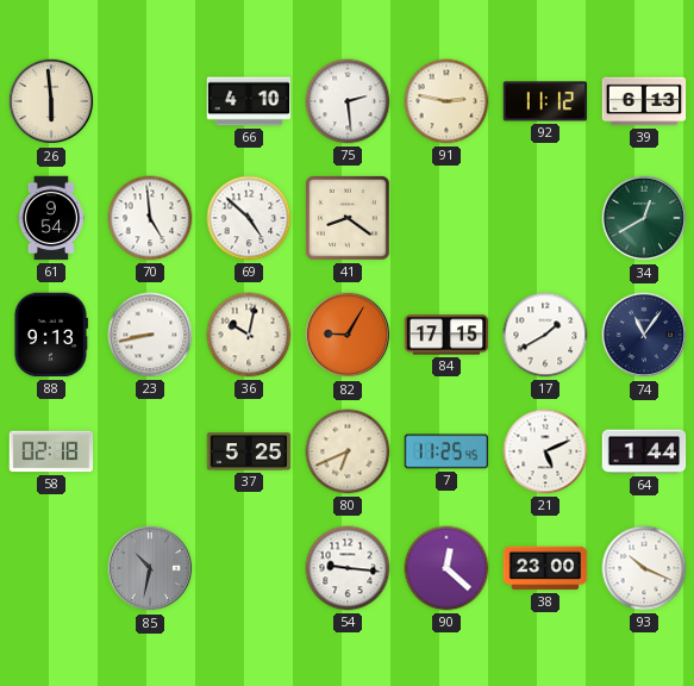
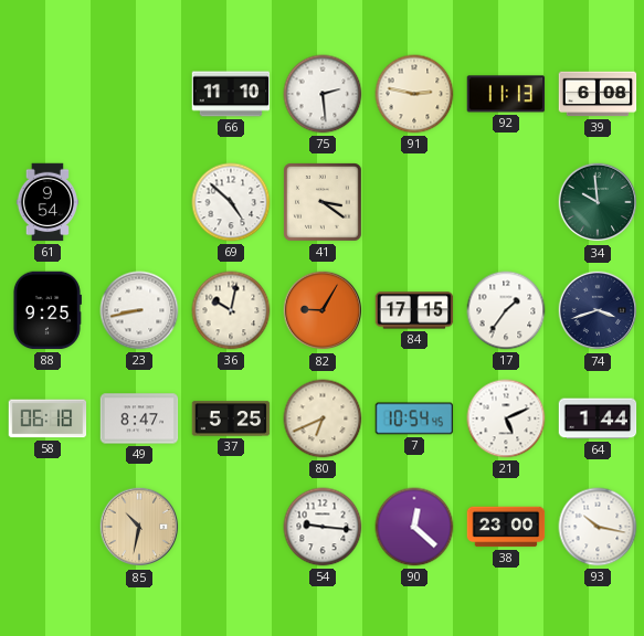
26: 5:59 -> none
66: 4:10 -> 11:10
92: 11:12 -> 11:13
39: 6:13 -> 6:08
70: 4:59 -> none
41: 8:21 -> 3:21
34: 12:40 -> 9:59
88: 9:13 -> 9:25
17: 1:40 -> 1:36
74: 11:06 -> 3:42
58: 02:18 -> 06:18
49: none -> 8:47
7: 11:25 -> 10:54
85 dial: grey -> champagne
93: 10:19 -> 10:17
